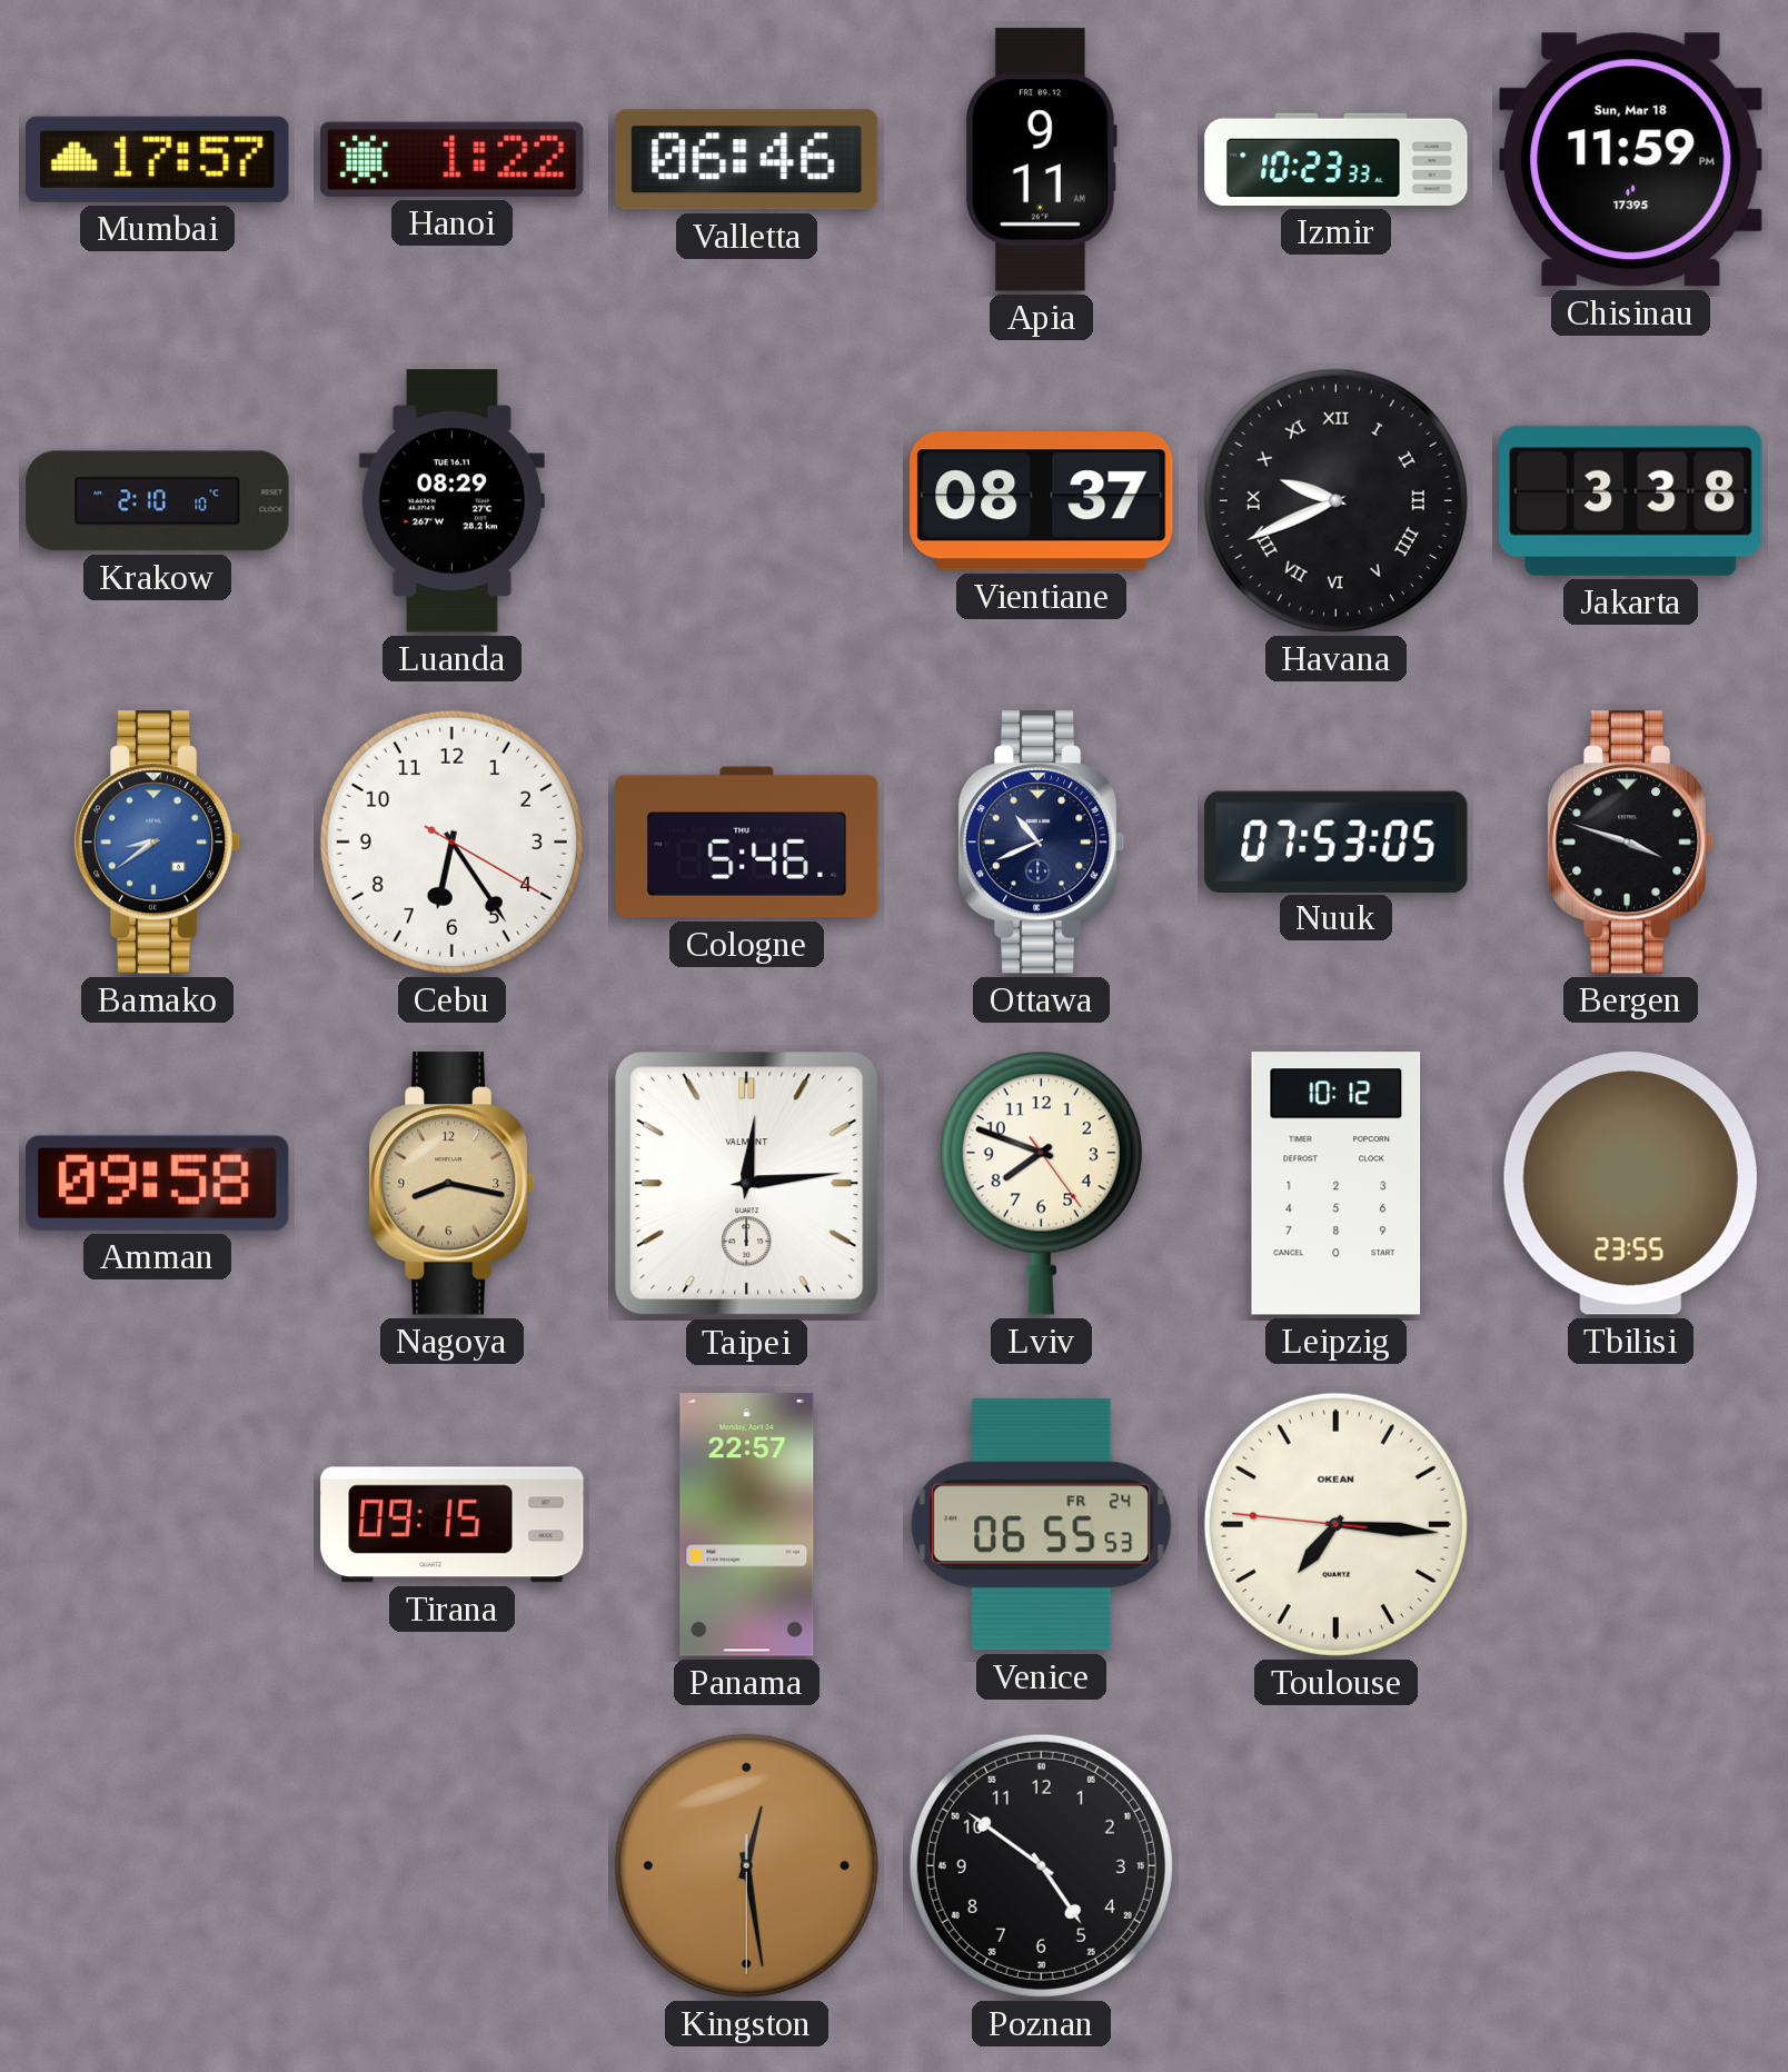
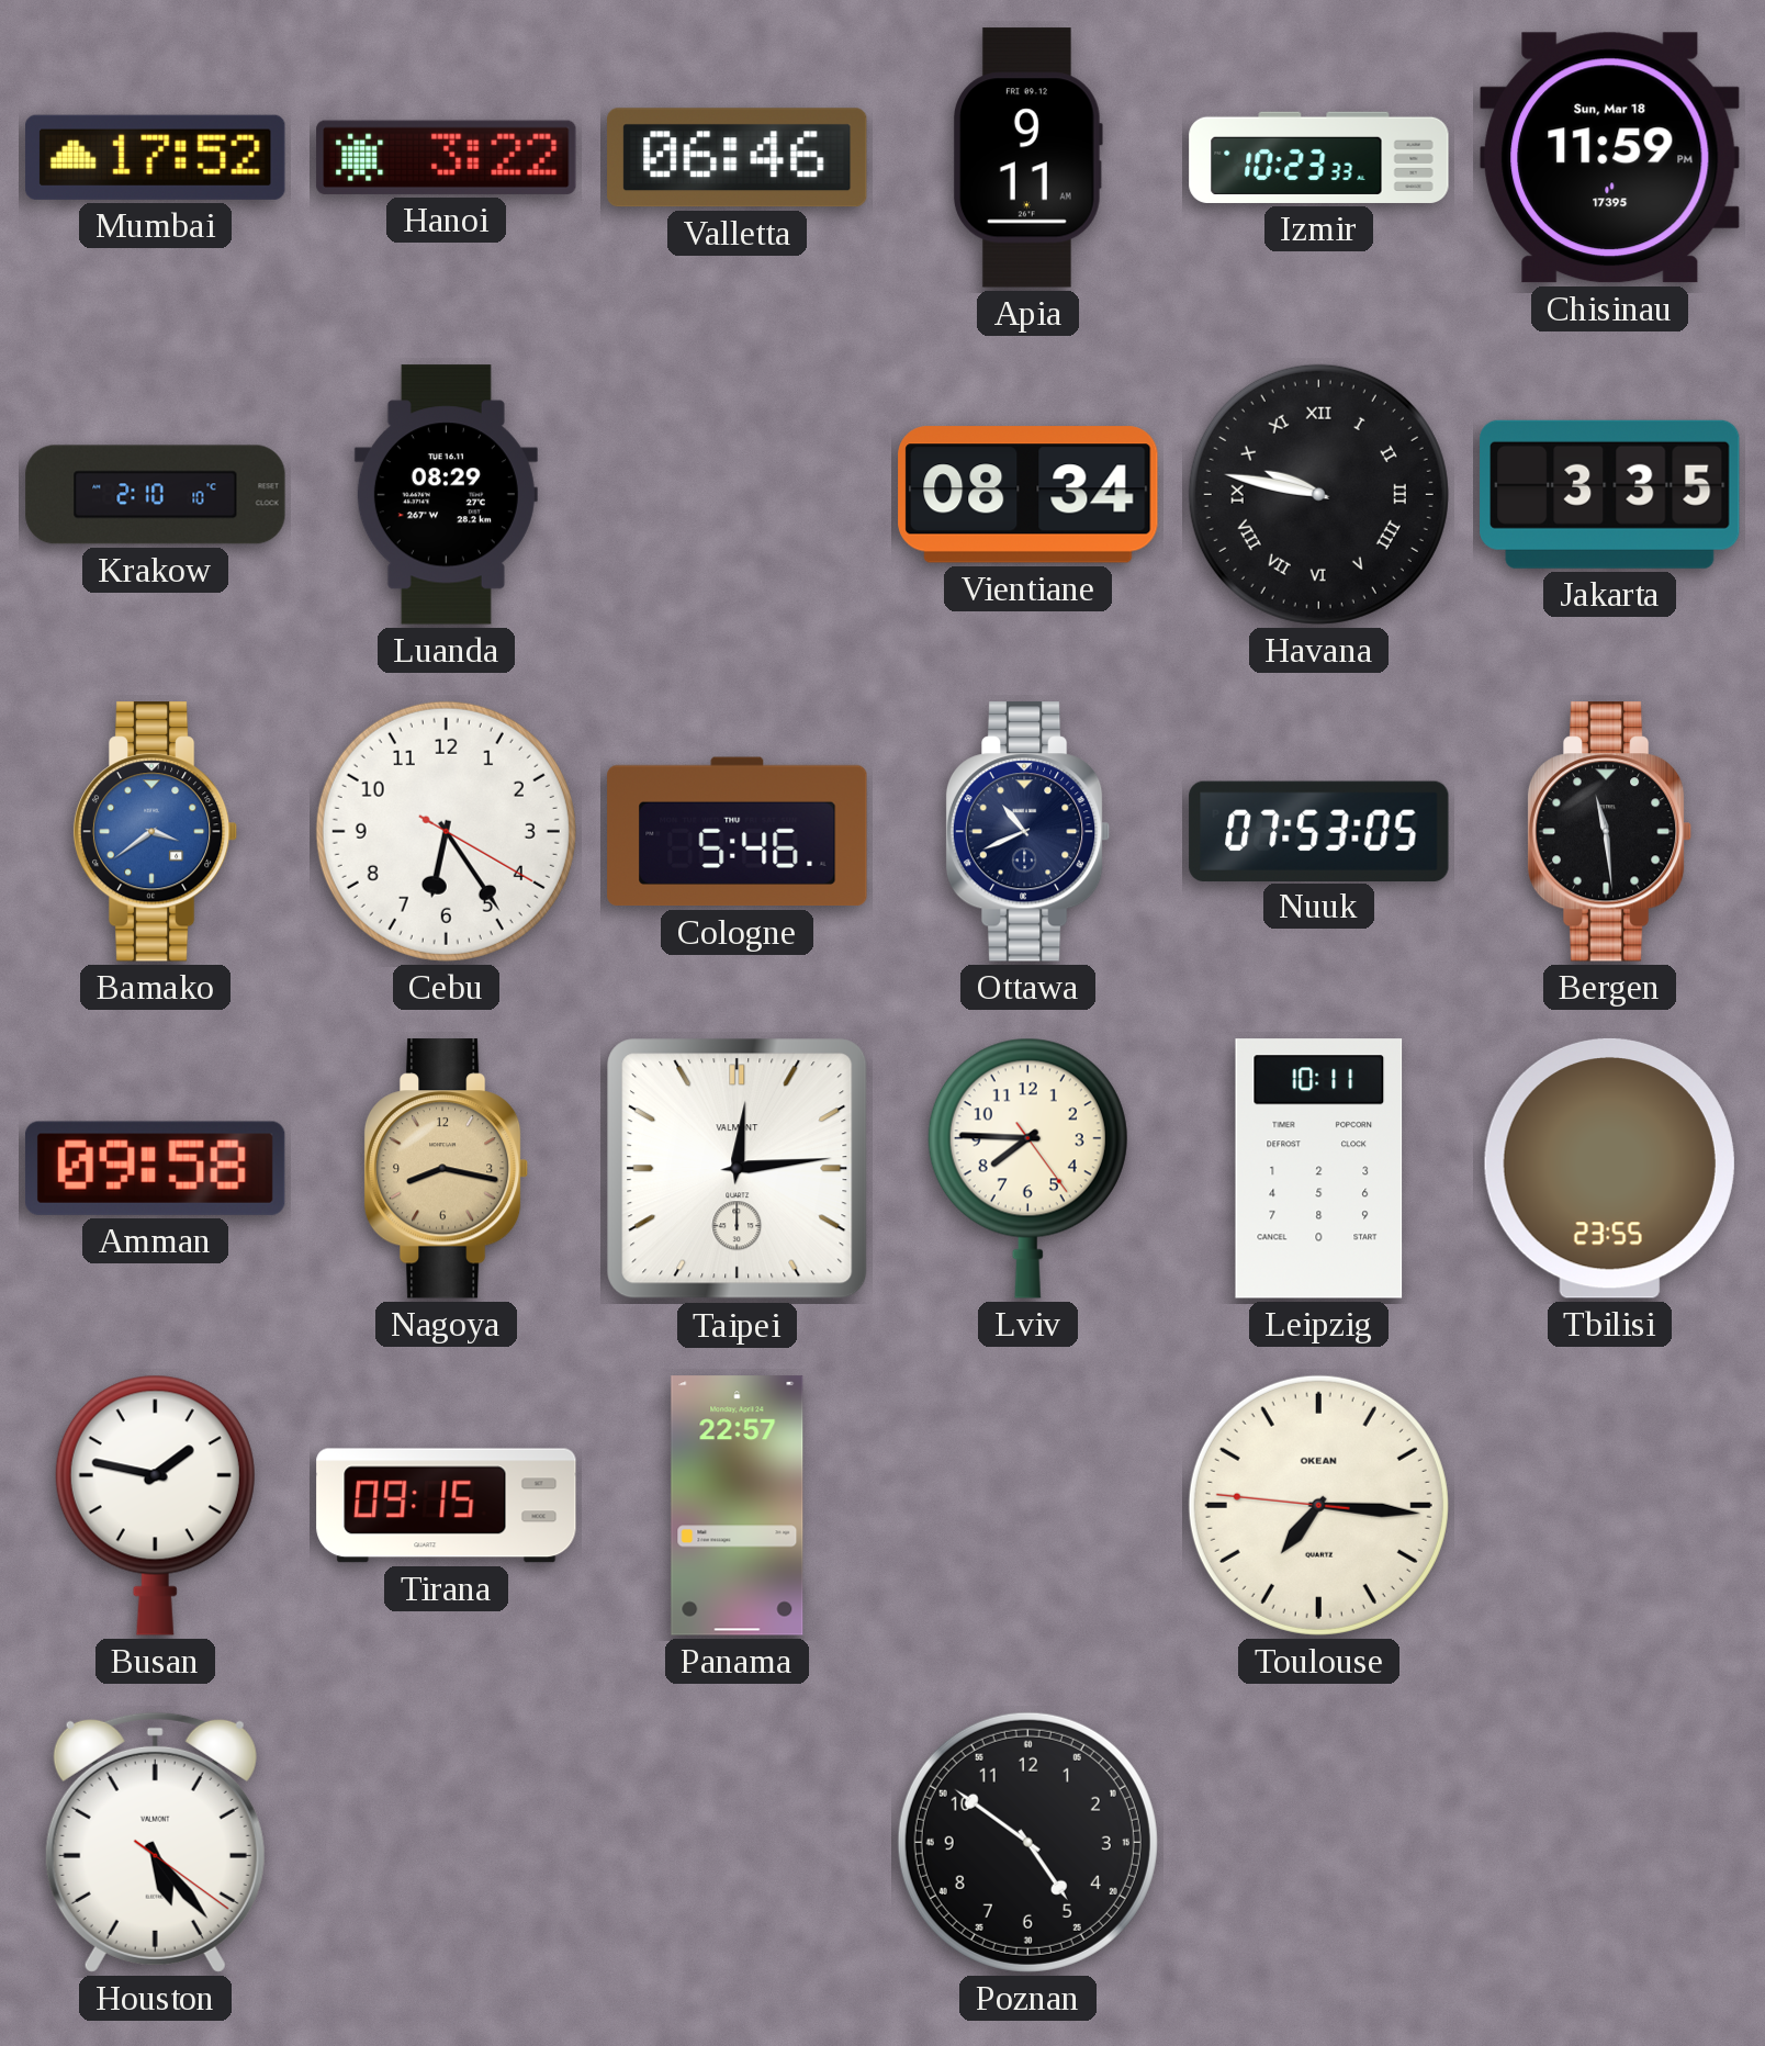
Mumbai: 17:57 -> 17:52
Hanoi: 1:22 -> 3:22
Vientiane: 08:37 -> 08:34
Havana: 9:41 -> 9:47
Jakarta: 3:38 -> 3:35
Bamako: 8:39 -> 3:39
Bergen: 3:48 -> 11:29
Lviv: 7:48 -> 7:45
Leipzig: 10:12 -> 10:11
Busan: none -> 1:47
Venice: 06:55 -> none
Houston: none -> 5:23
Kingston: 12:28 -> none
